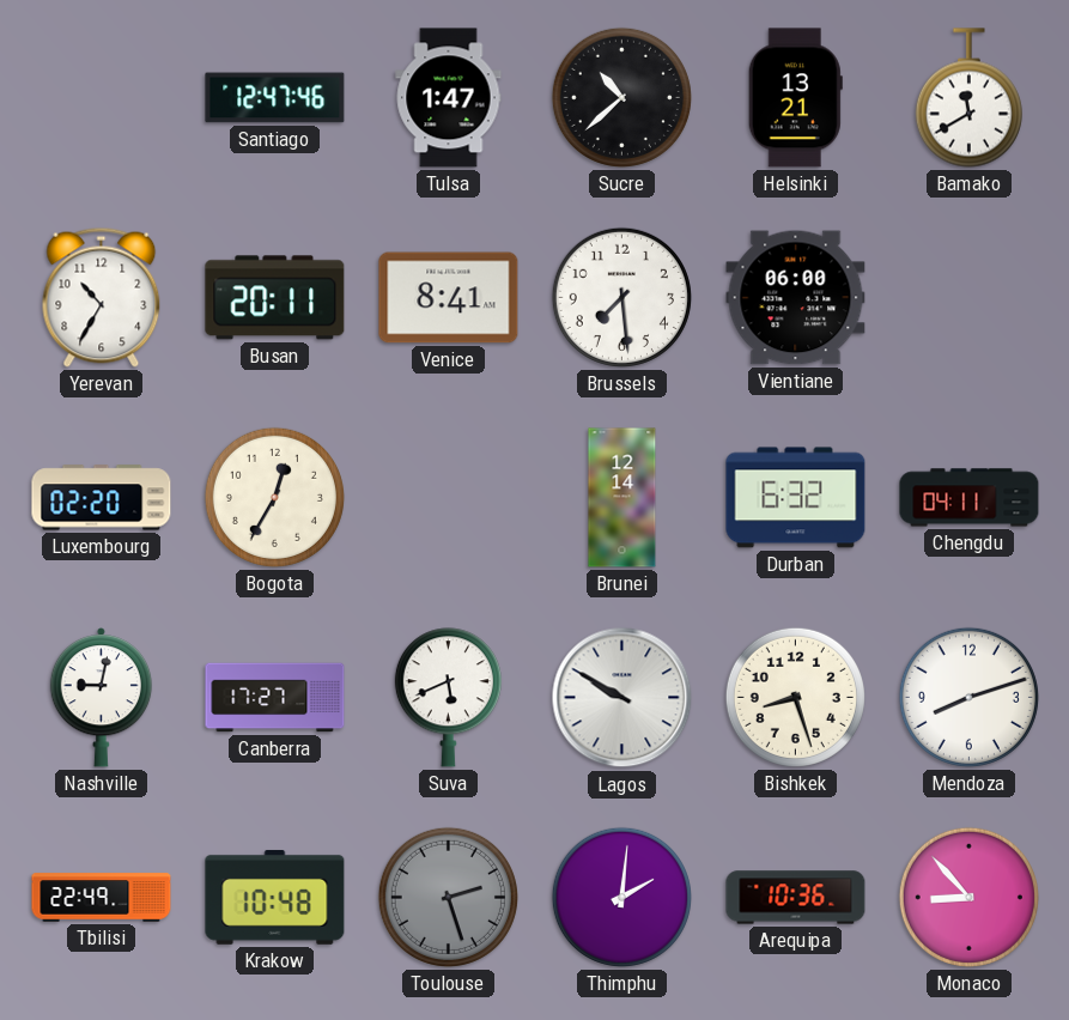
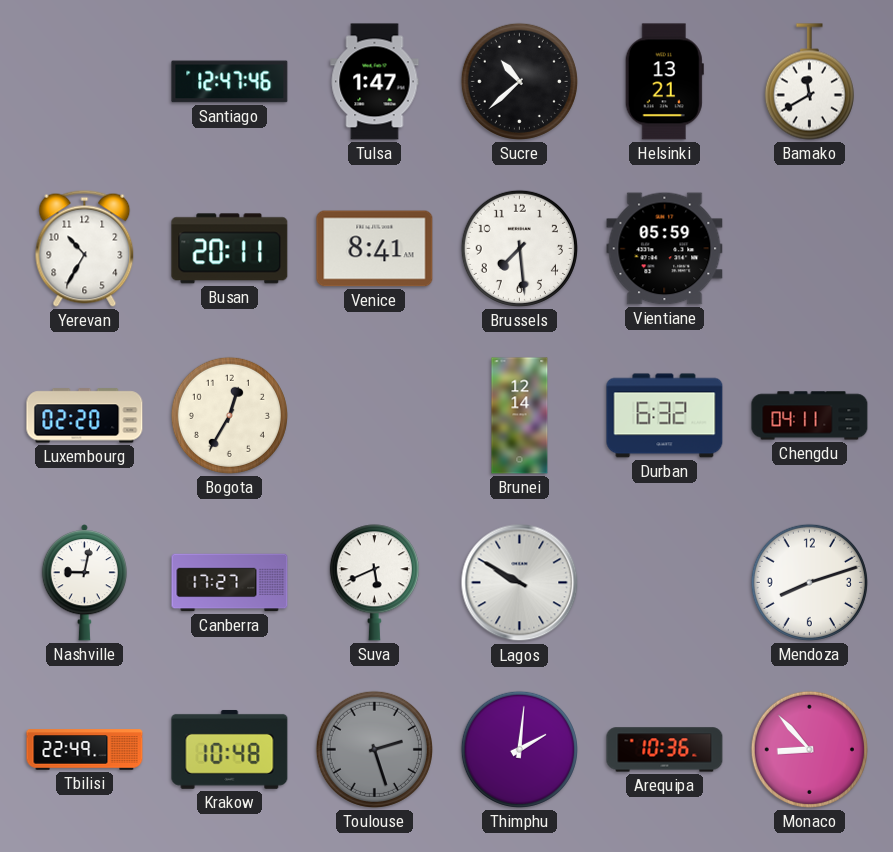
Vientiane: 06:00 -> 05:59
Bishkek: 8:27 -> none
